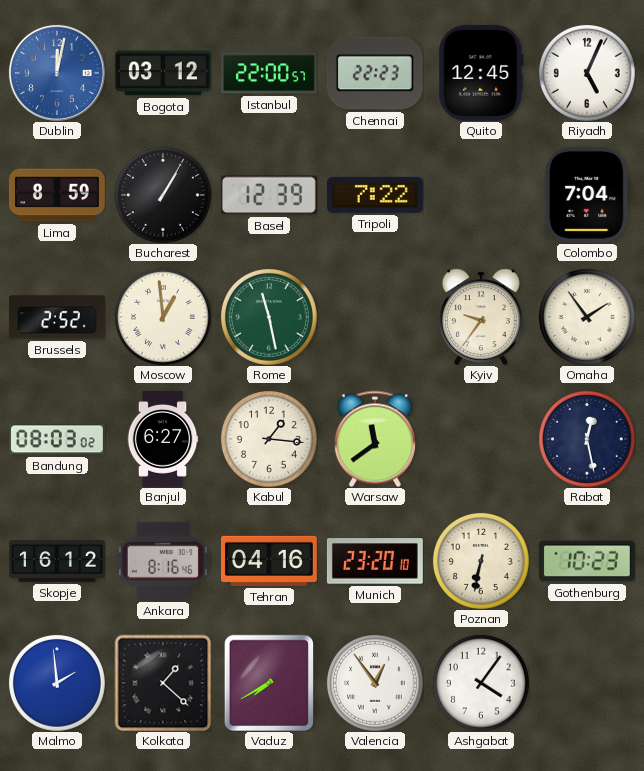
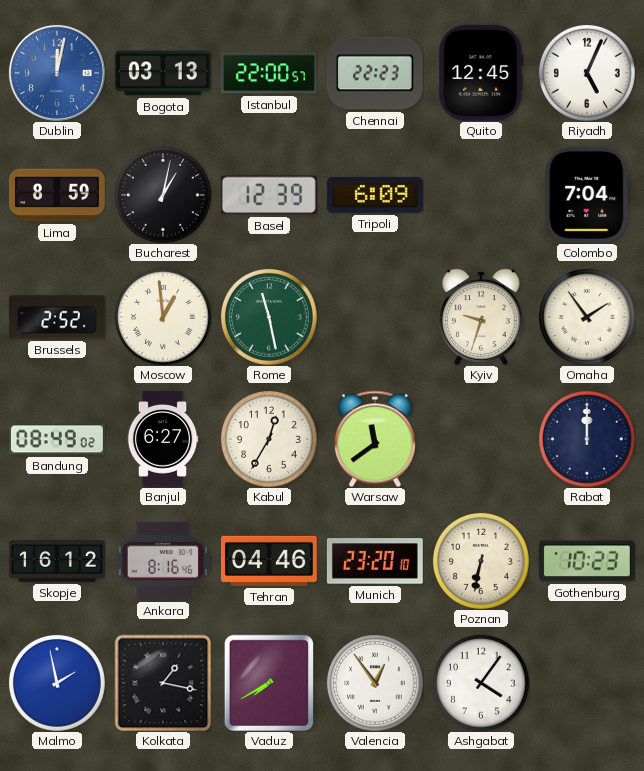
Bogota: 03:12 -> 03:13
Bucharest: 1:05 -> 1:02
Tripoli: 7:22 -> 6:09
Kyiv: 9:36 -> 9:33
Bandung: 08:03 -> 08:49
Kabul: 1:16 -> 12:35
Rabat: 12:28 -> 12:00
Tehran: 04:16 -> 04:46
Malmo: 1:59 -> 1:58
Kolkata: 1:22 -> 1:17
